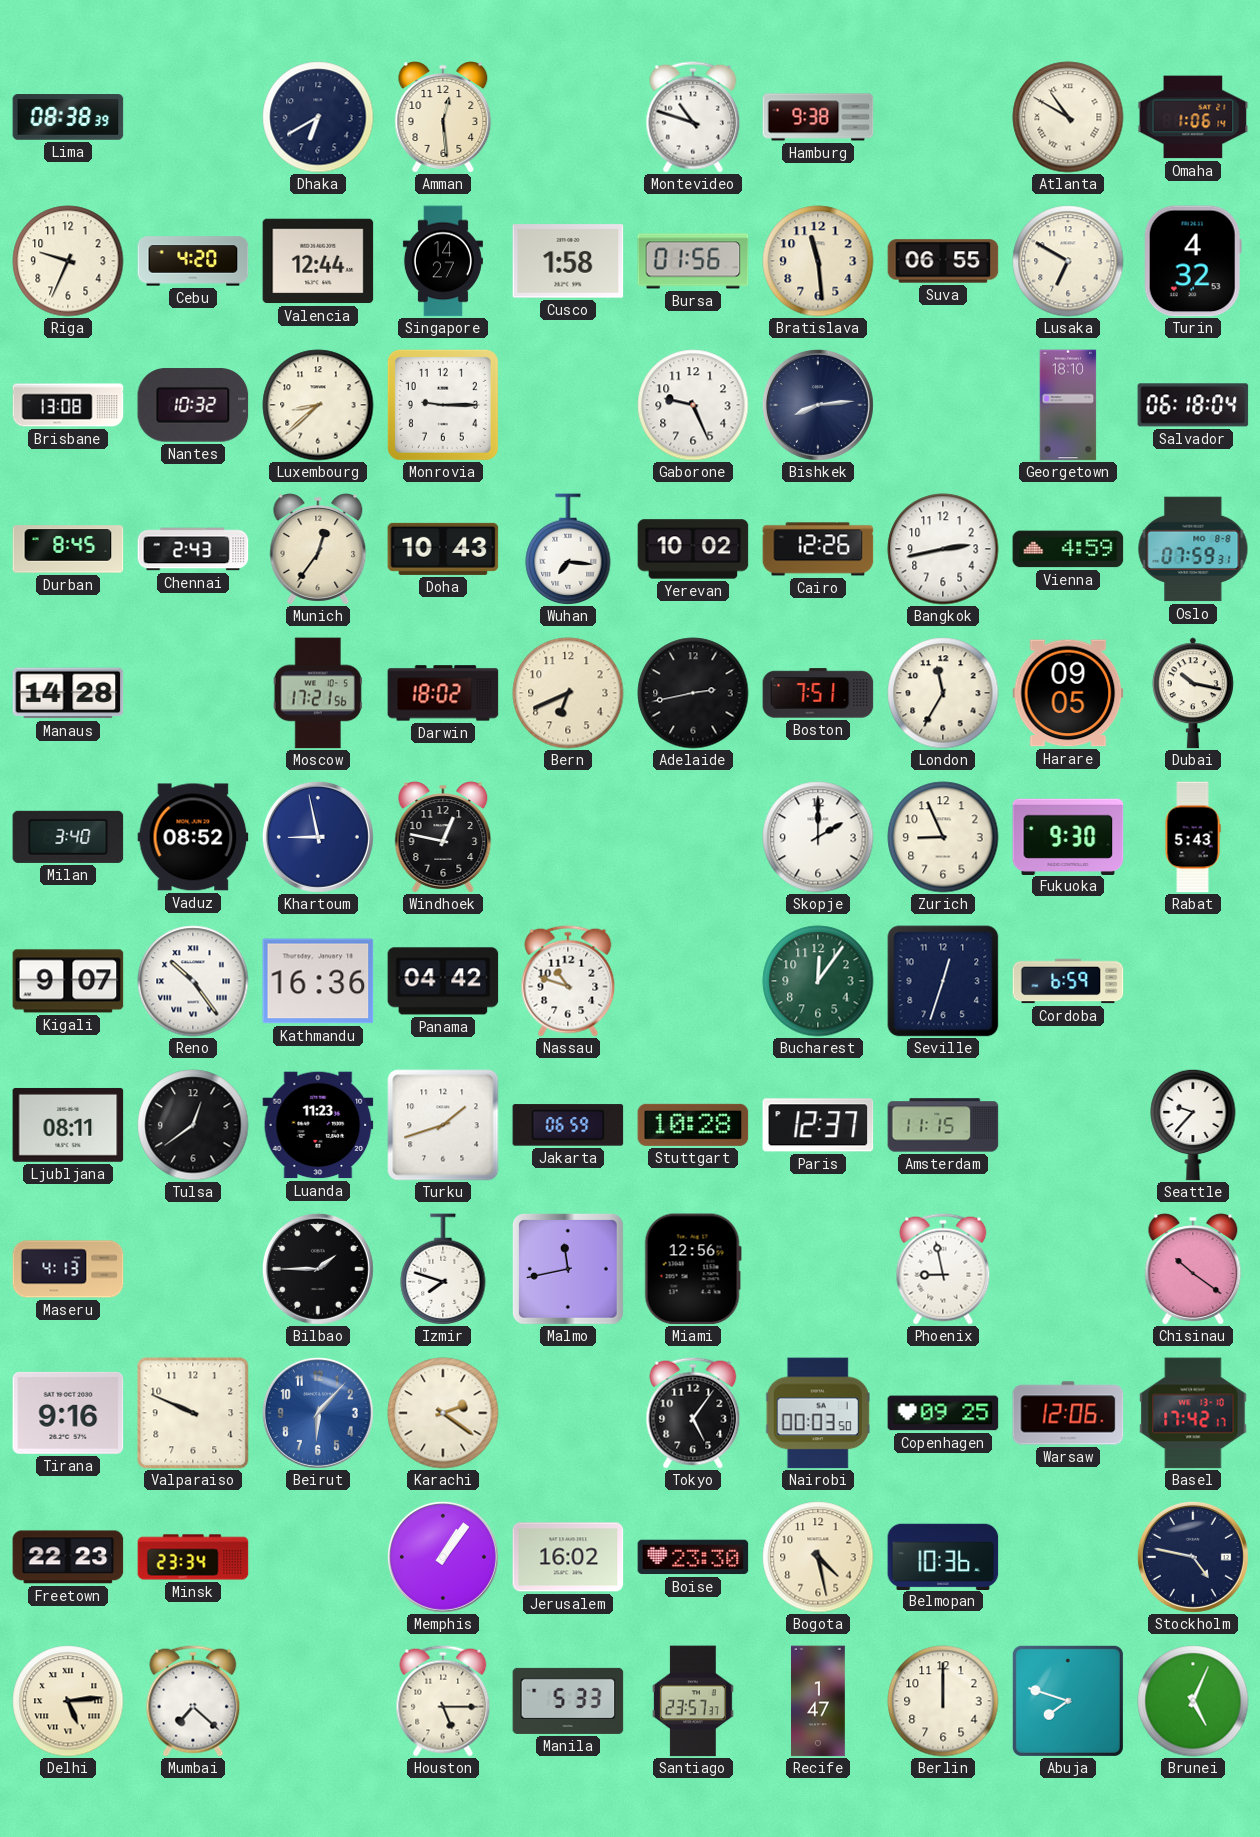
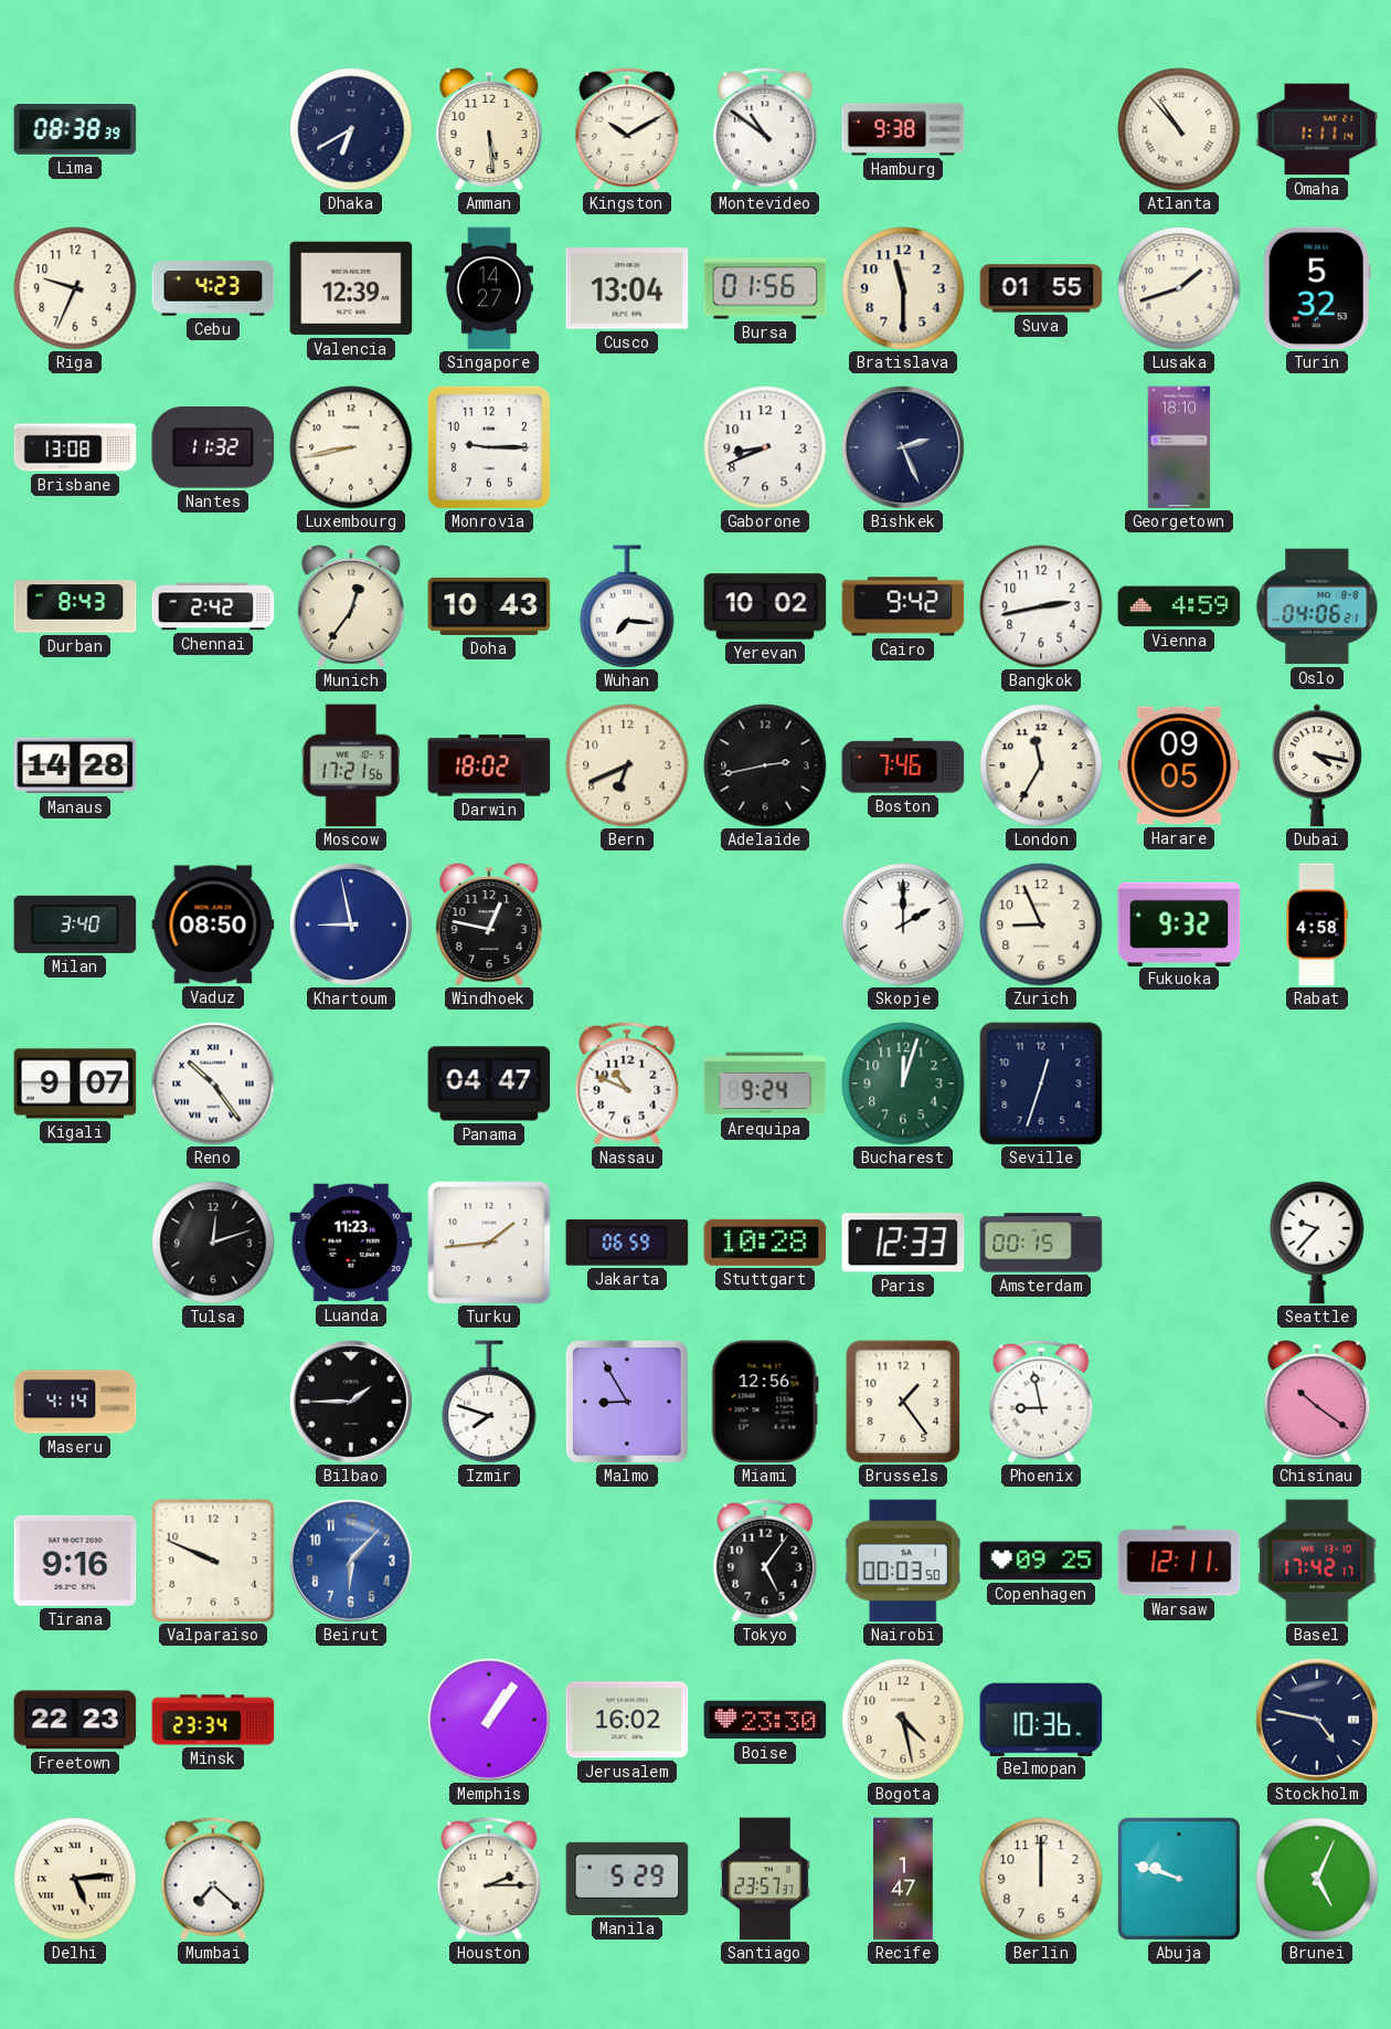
Amman: 12:29 -> 5:29
Kingston: none -> 10:10
Montevideo: 10:48 -> 10:51
Atlanta: 10:50 -> 10:53
Omaha: 1:06 -> 1:11
Cebu: 4:20 -> 4:23
Valencia: 12:44 -> 12:39
Cusco: 1:58 -> 13:04
Bratislava: 11:29 -> 11:30
Suva: 06:55 -> 01:55
Lusaka: 6:50 -> 1:42
Turin: 4:32 -> 5:32
Nantes: 10:32 -> 11:32
Luxembourg: 8:38 -> 8:43
Gaborone: 9:26 -> 8:41
Bishkek: 8:14 -> 2:26
Salvador: 06:18 -> none
Durban: 8:45 -> 8:43
Chennai: 2:43 -> 2:42
Cairo: 12:26 -> 9:42
Oslo: 07:59 -> 04:06
Boston: 7:51 -> 7:46
Dubai: 10:17 -> 4:17
Vaduz: 08:52 -> 08:50
Fukuoka: 9:30 -> 9:32
Rabat: 5:43 -> 4:58
Kathmandu: 16:36 -> none
Panama: 04:42 -> 04:47
Nassau: 10:48 -> 10:49
Arequipa: none -> 9:24
Bucharest: 12:06 -> 12:03
Cordoba: 6:59 -> none
Ljubljana: 08:11 -> none
Tulsa: 12:39 -> 12:12
Turku: 1:42 -> 1:44
Paris: 12:37 -> 12:33
Amsterdam: 11:15 -> 00:15
Maseru: 4:13 -> 4:14
Malmo: 11:43 -> 8:55
Brussels: none -> 1:24
Karachi: 2:21 -> none
Warsaw: 12:06 -> 12:11
Houston: 5:15 -> 2:15
Manila: 5:33 -> 5:29
Abuja: 7:48 -> 9:48
